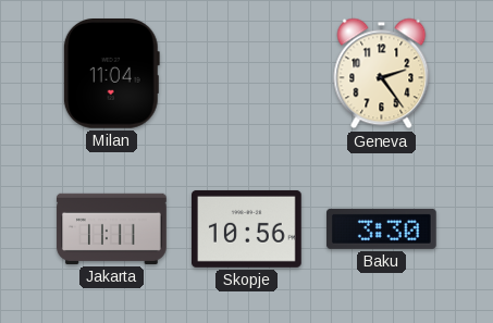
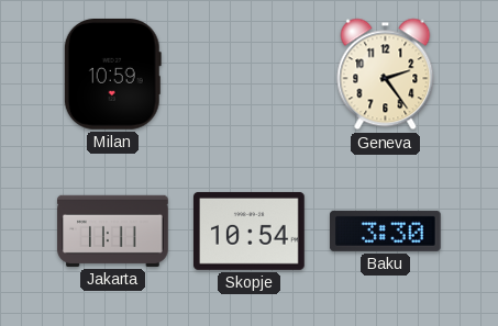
Milan: 11:04 -> 10:59
Skopje: 10:56 -> 10:54
